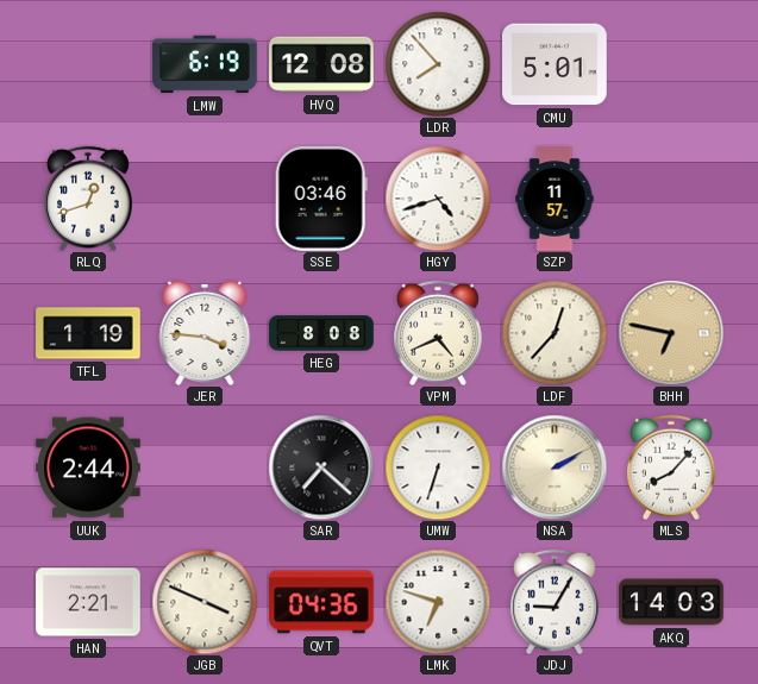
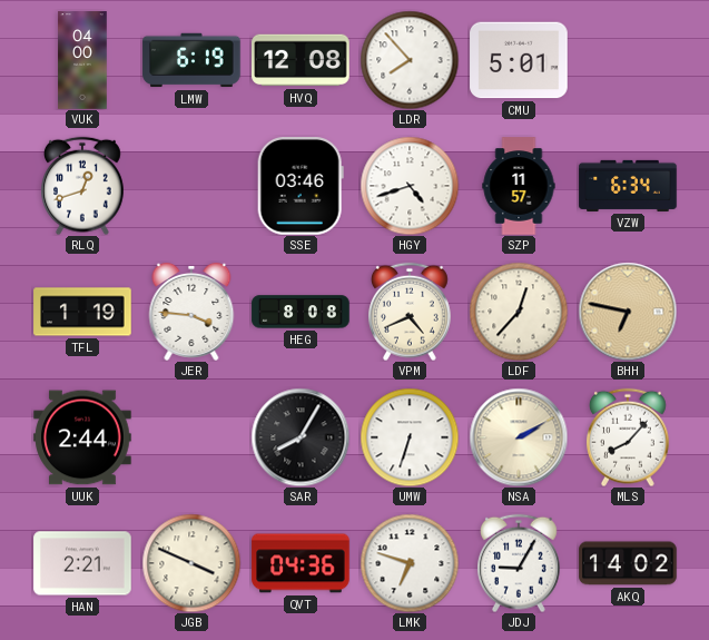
VUK: none -> 04:00
VZW: none -> 6:34
SAR: 7:22 -> 8:05
AKQ: 14:03 -> 14:02
